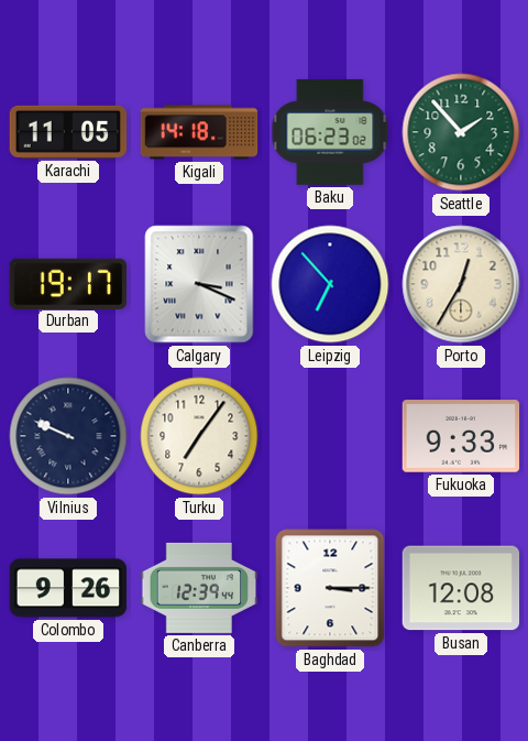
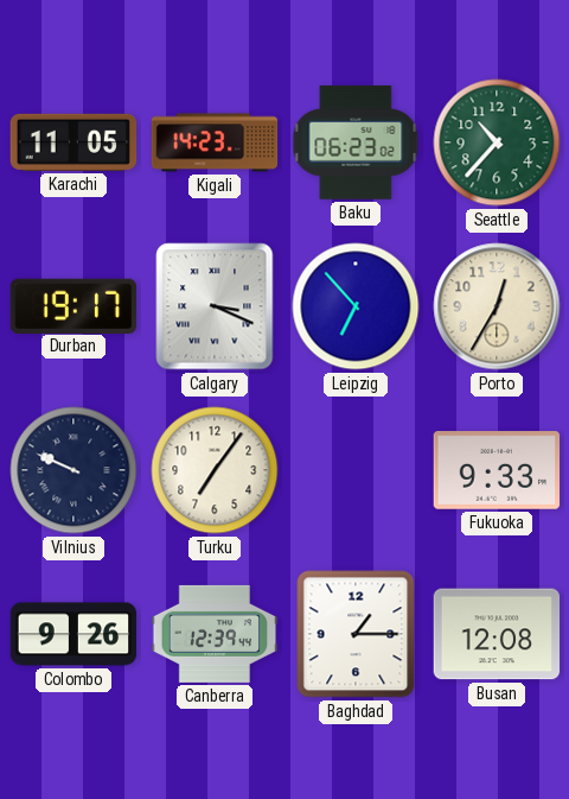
Kigali: 14:18 -> 14:23
Seattle: 1:53 -> 10:37
Baghdad: 3:15 -> 1:15
